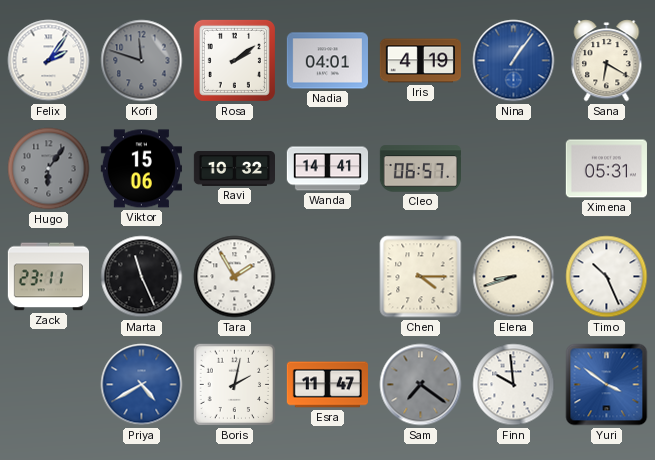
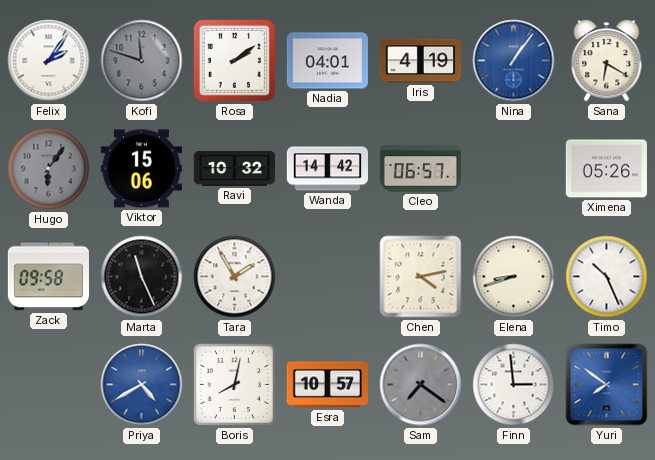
Wanda: 14:41 -> 14:42
Ximena: 05:31 -> 05:26
Zack: 23:11 -> 09:58
Chen: 4:15 -> 4:13
Boris: 2:02 -> 8:02
Esra: 11:47 -> 10:57
Finn: 9:59 -> 2:59
Yuri: 3:51 -> 7:51
